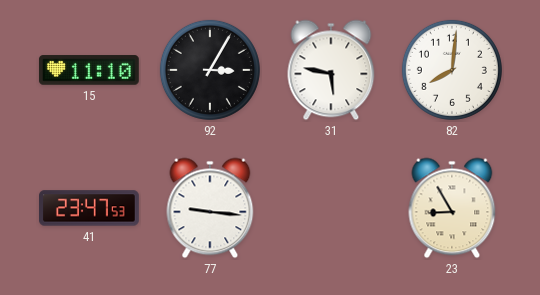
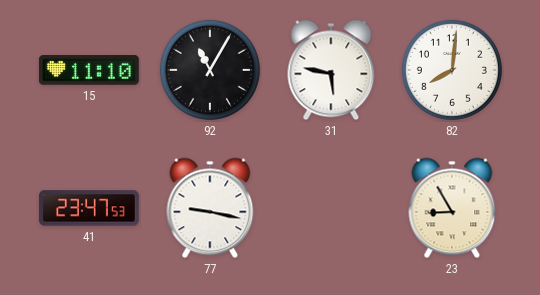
92: 3:05 -> 11:05
77: 9:16 -> 9:17
